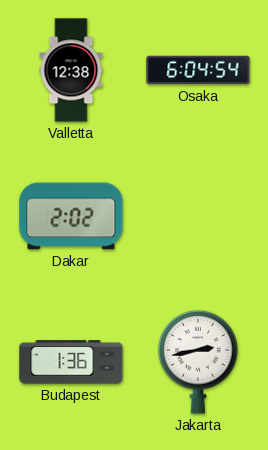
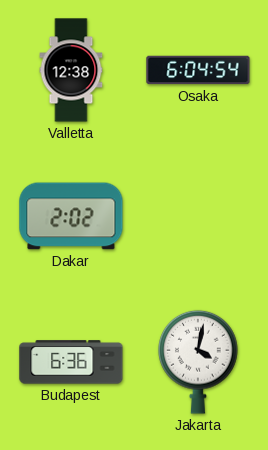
Budapest: 1:36 -> 6:36
Jakarta: 2:43 -> 4:02
